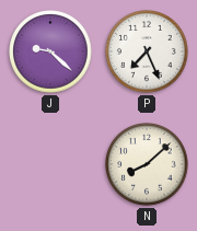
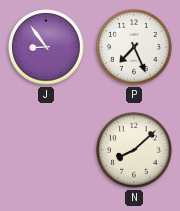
J: 9:22 -> 8:54
